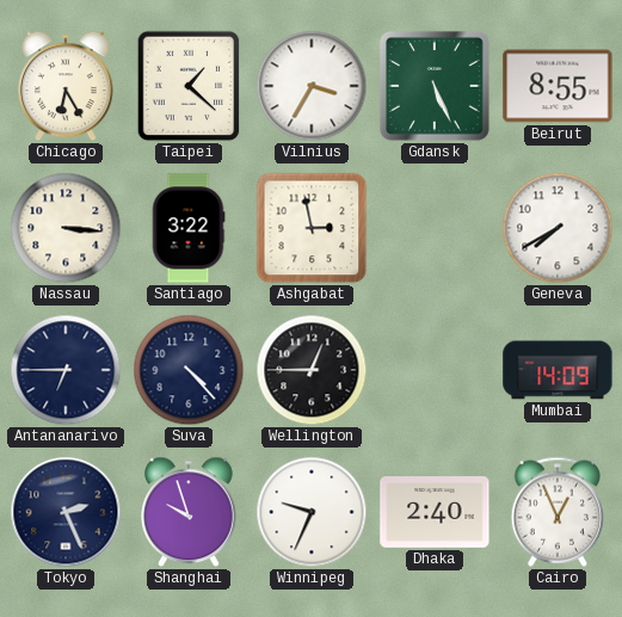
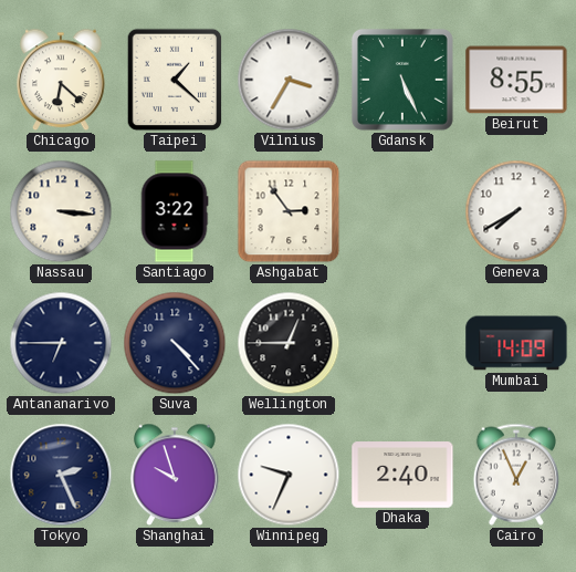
Chicago: 6:25 -> 6:22
Ashgabat: 2:58 -> 2:54
